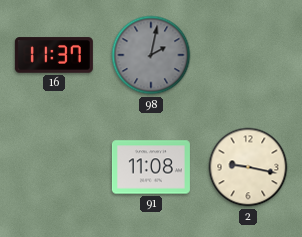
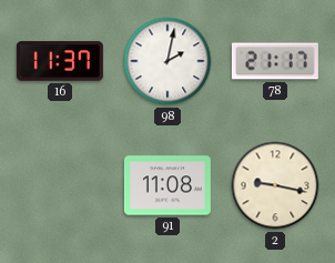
98 dial: grey -> white
78: none -> 21:17
